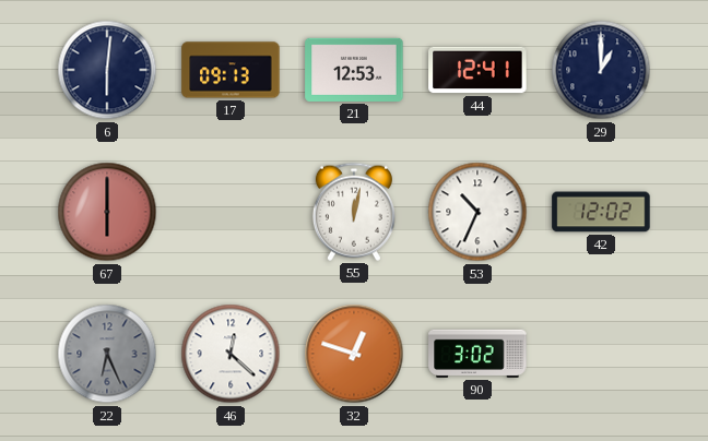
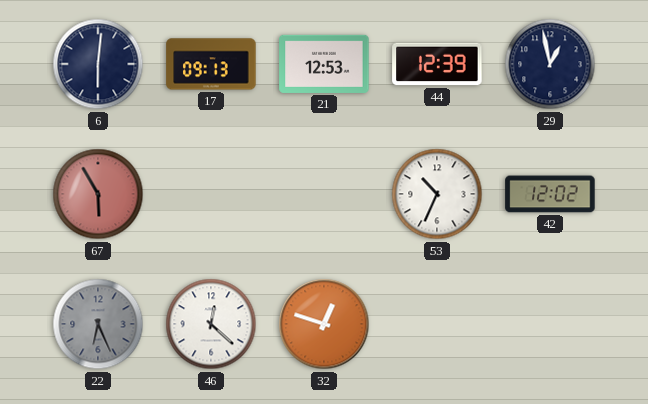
44: 12:41 -> 12:39
29: 1:00 -> 12:58
67: 6:00 -> 5:55
55: 12:02 -> none
90: 3:02 -> none
